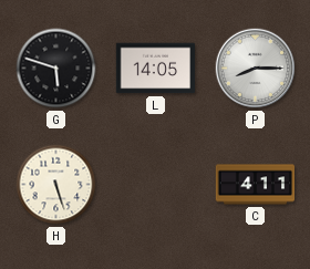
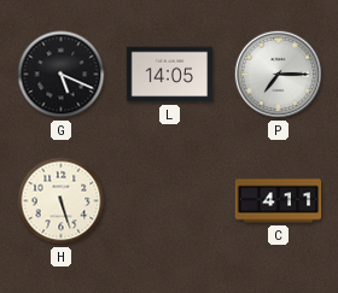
G: 5:48 -> 5:19
P: 8:15 -> 7:15
